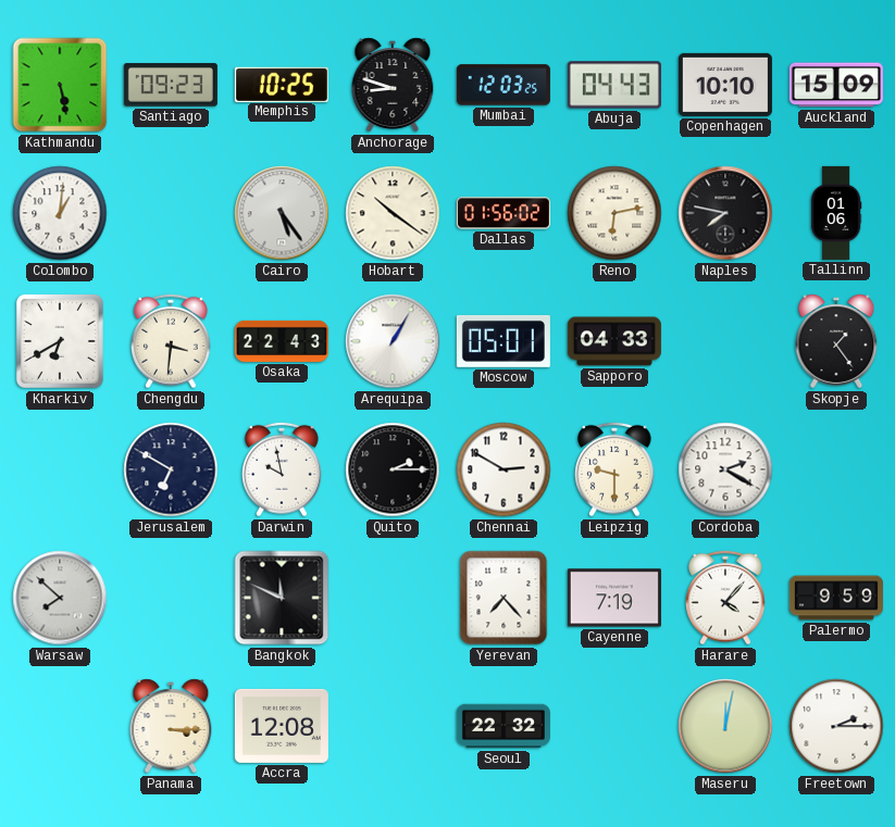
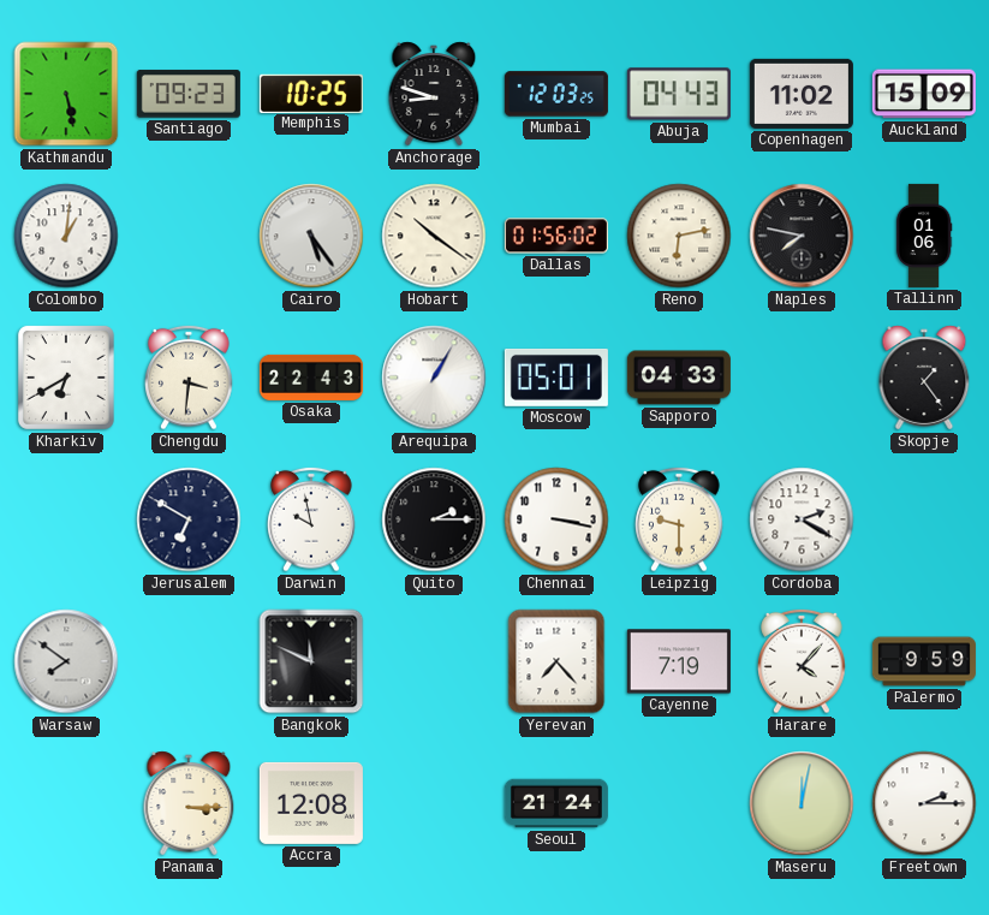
Copenhagen: 10:10 -> 11:02
Chennai: 2:50 -> 3:17
Warsaw: 7:52 -> 7:51
Seoul: 22:32 -> 21:24
